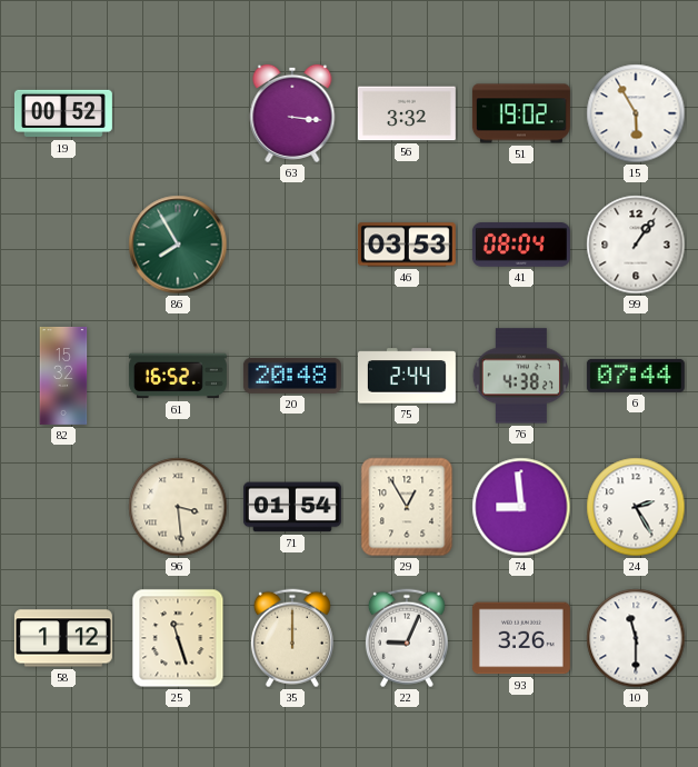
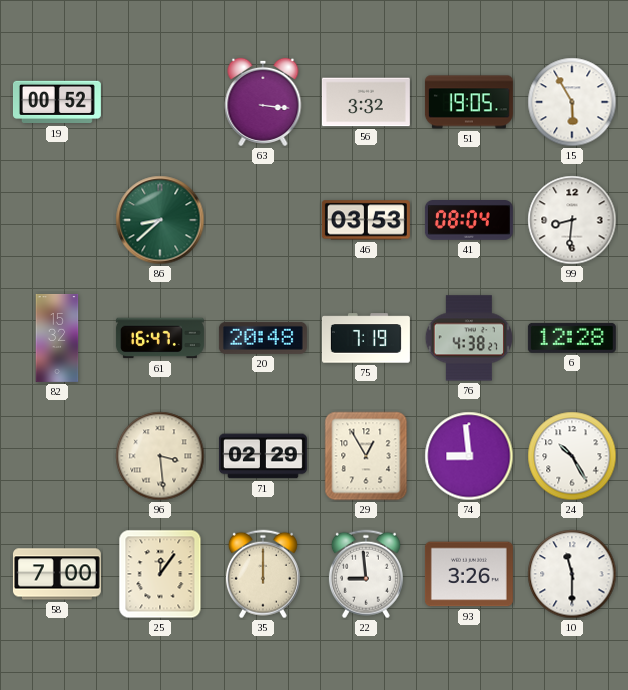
51: 19:02 -> 19:05
86: 7:55 -> 8:38
99: 1:06 -> 8:31
61: 16:52 -> 16:47
75: 2:44 -> 7:19
6: 07:44 -> 12:28
71: 01:54 -> 02:29
24: 2:25 -> 10:25
58: 1:12 -> 7:00
25: 11:27 -> 12:06
22: 9:04 -> 8:59
